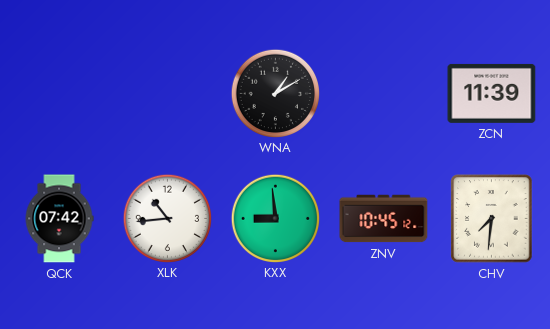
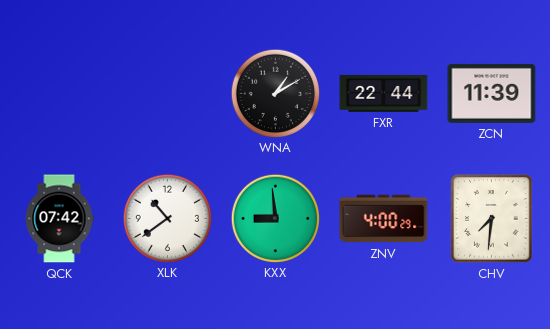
FXR: none -> 22:44
XLK: 10:44 -> 10:39
ZNV: 10:45 -> 4:00
